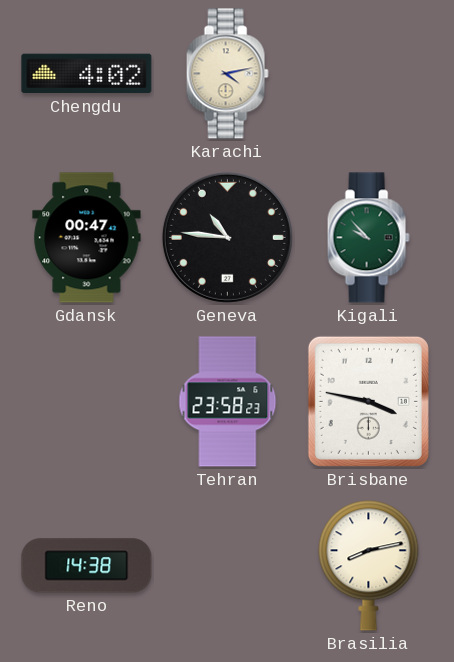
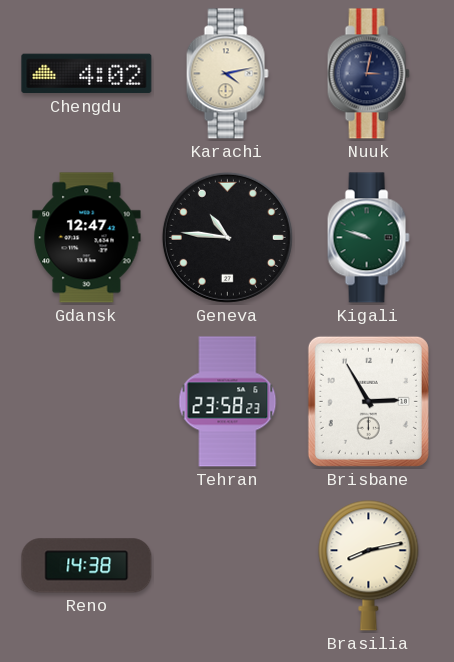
Nuuk: none -> 3:02
Gdansk: 00:47 -> 12:47
Kigali: 9:53 -> 9:48
Brisbane: 3:47 -> 2:55
